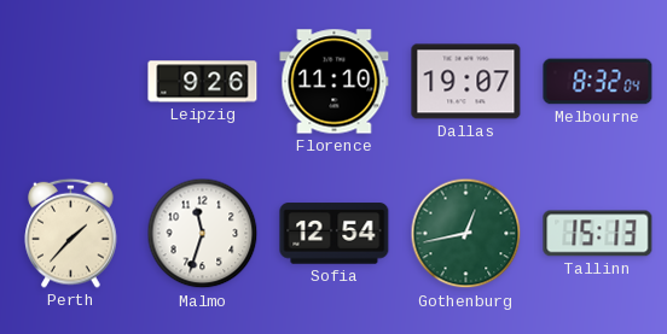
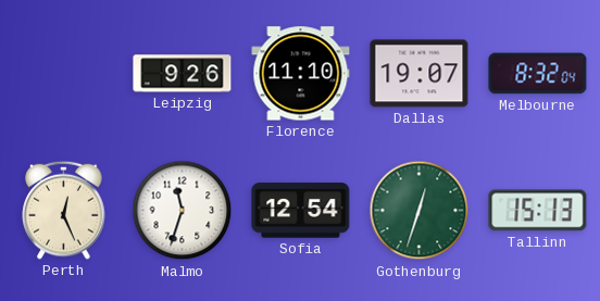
Perth: 1:37 -> 12:26
Gothenburg: 12:43 -> 12:33
